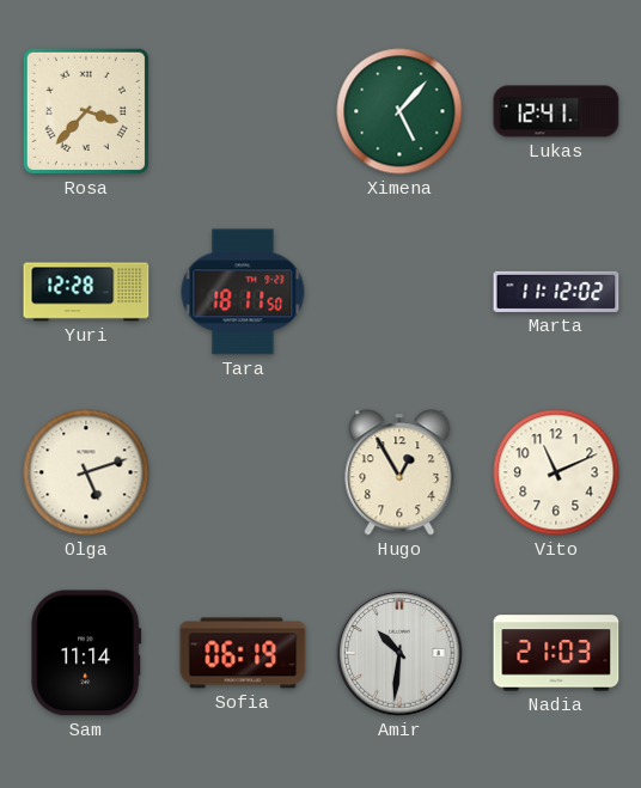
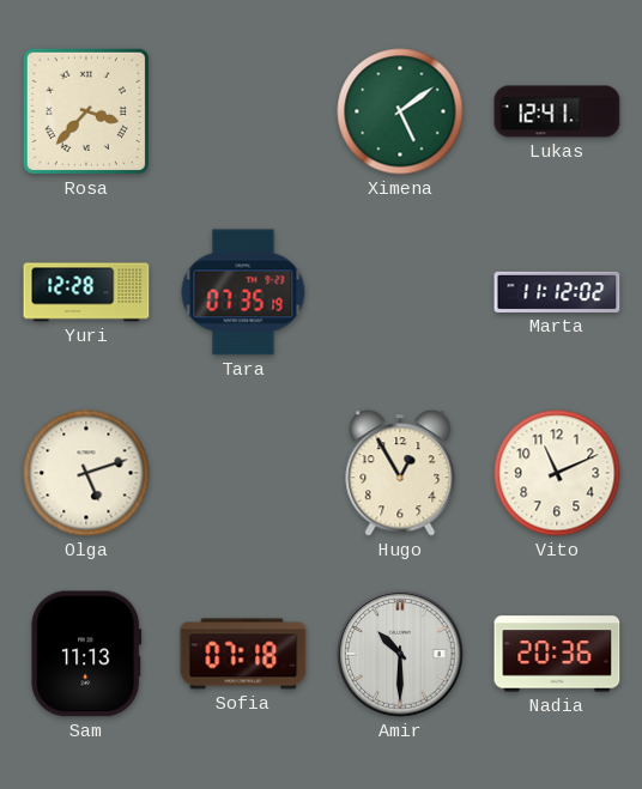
Ximena: 5:07 -> 5:09
Tara: 18:11 -> 07:35
Sam: 11:14 -> 11:13
Sofia: 06:19 -> 07:18
Amir: 10:31 -> 10:30
Nadia: 21:03 -> 20:36
